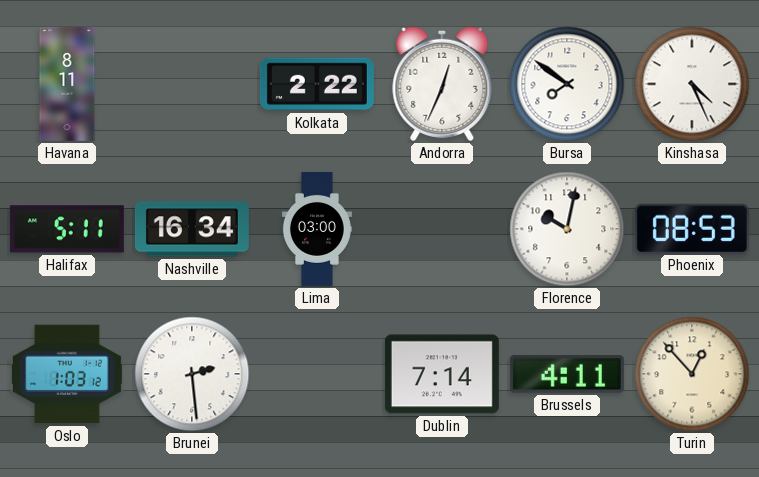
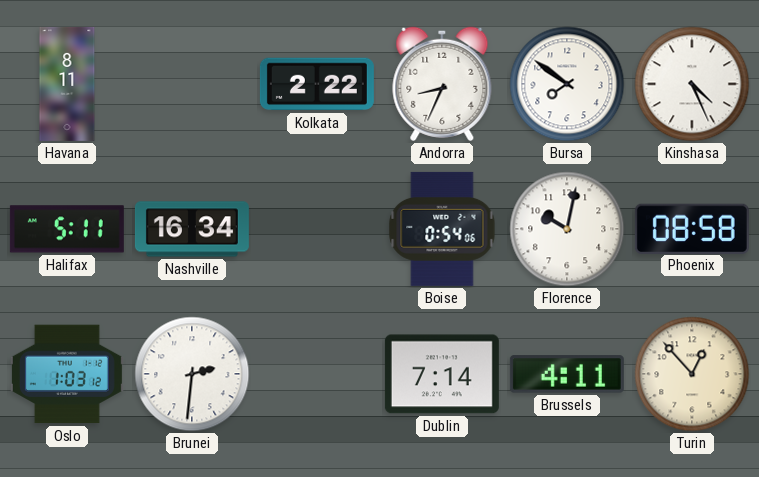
Andorra: 12:34 -> 8:34
Lima: 03:00 -> none
Boise: none -> 0:54
Phoenix: 08:53 -> 08:58
Brunei: 2:29 -> 2:31
